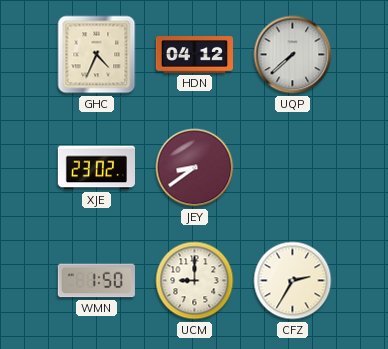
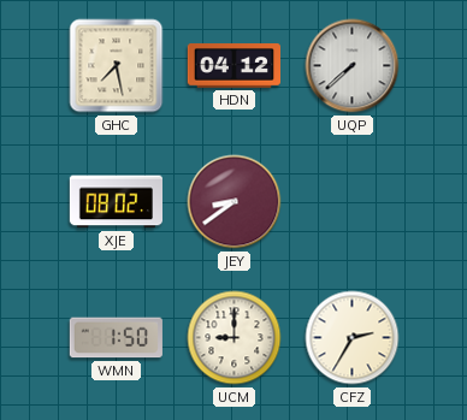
GHC: 4:34 -> 7:28
XJE: 23:02 -> 08:02
